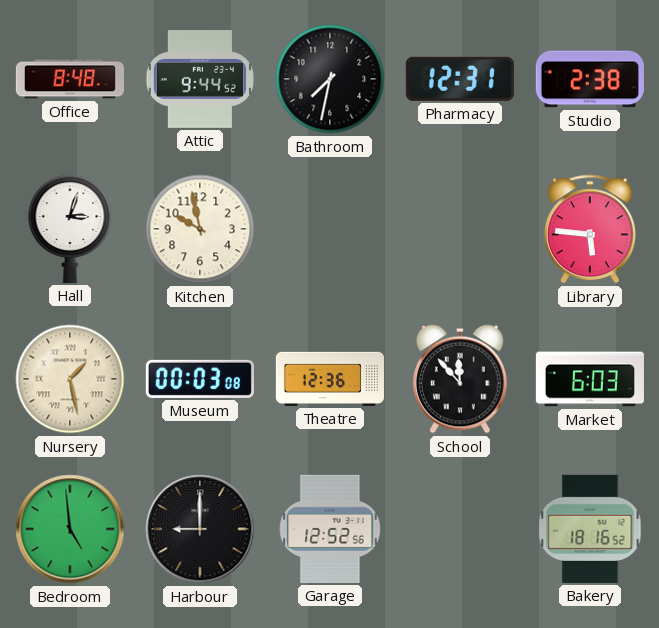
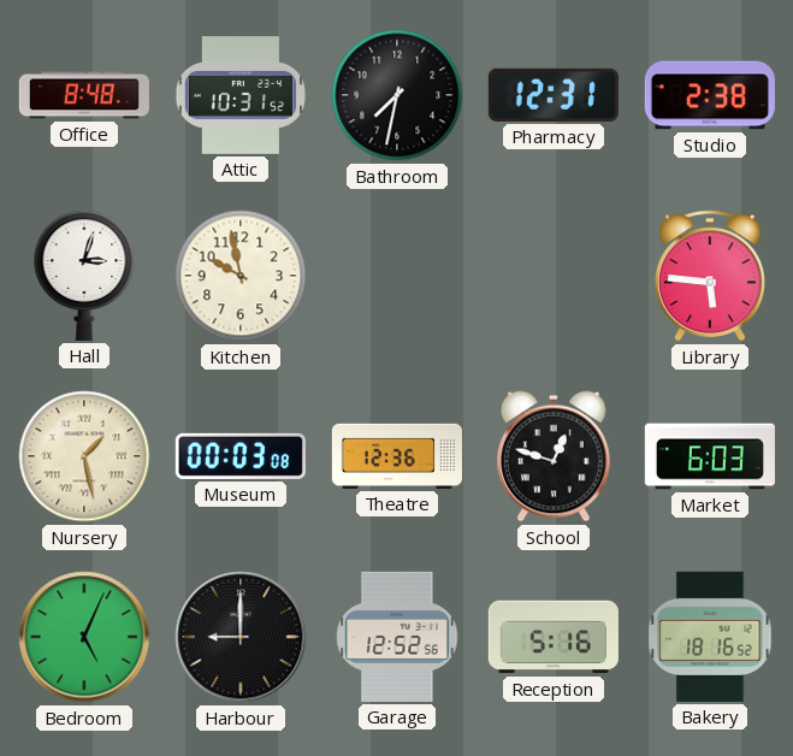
Attic: 9:44 -> 10:31
School: 11:53 -> 12:48
Bedroom: 4:59 -> 5:04
Reception: none -> 5:16
